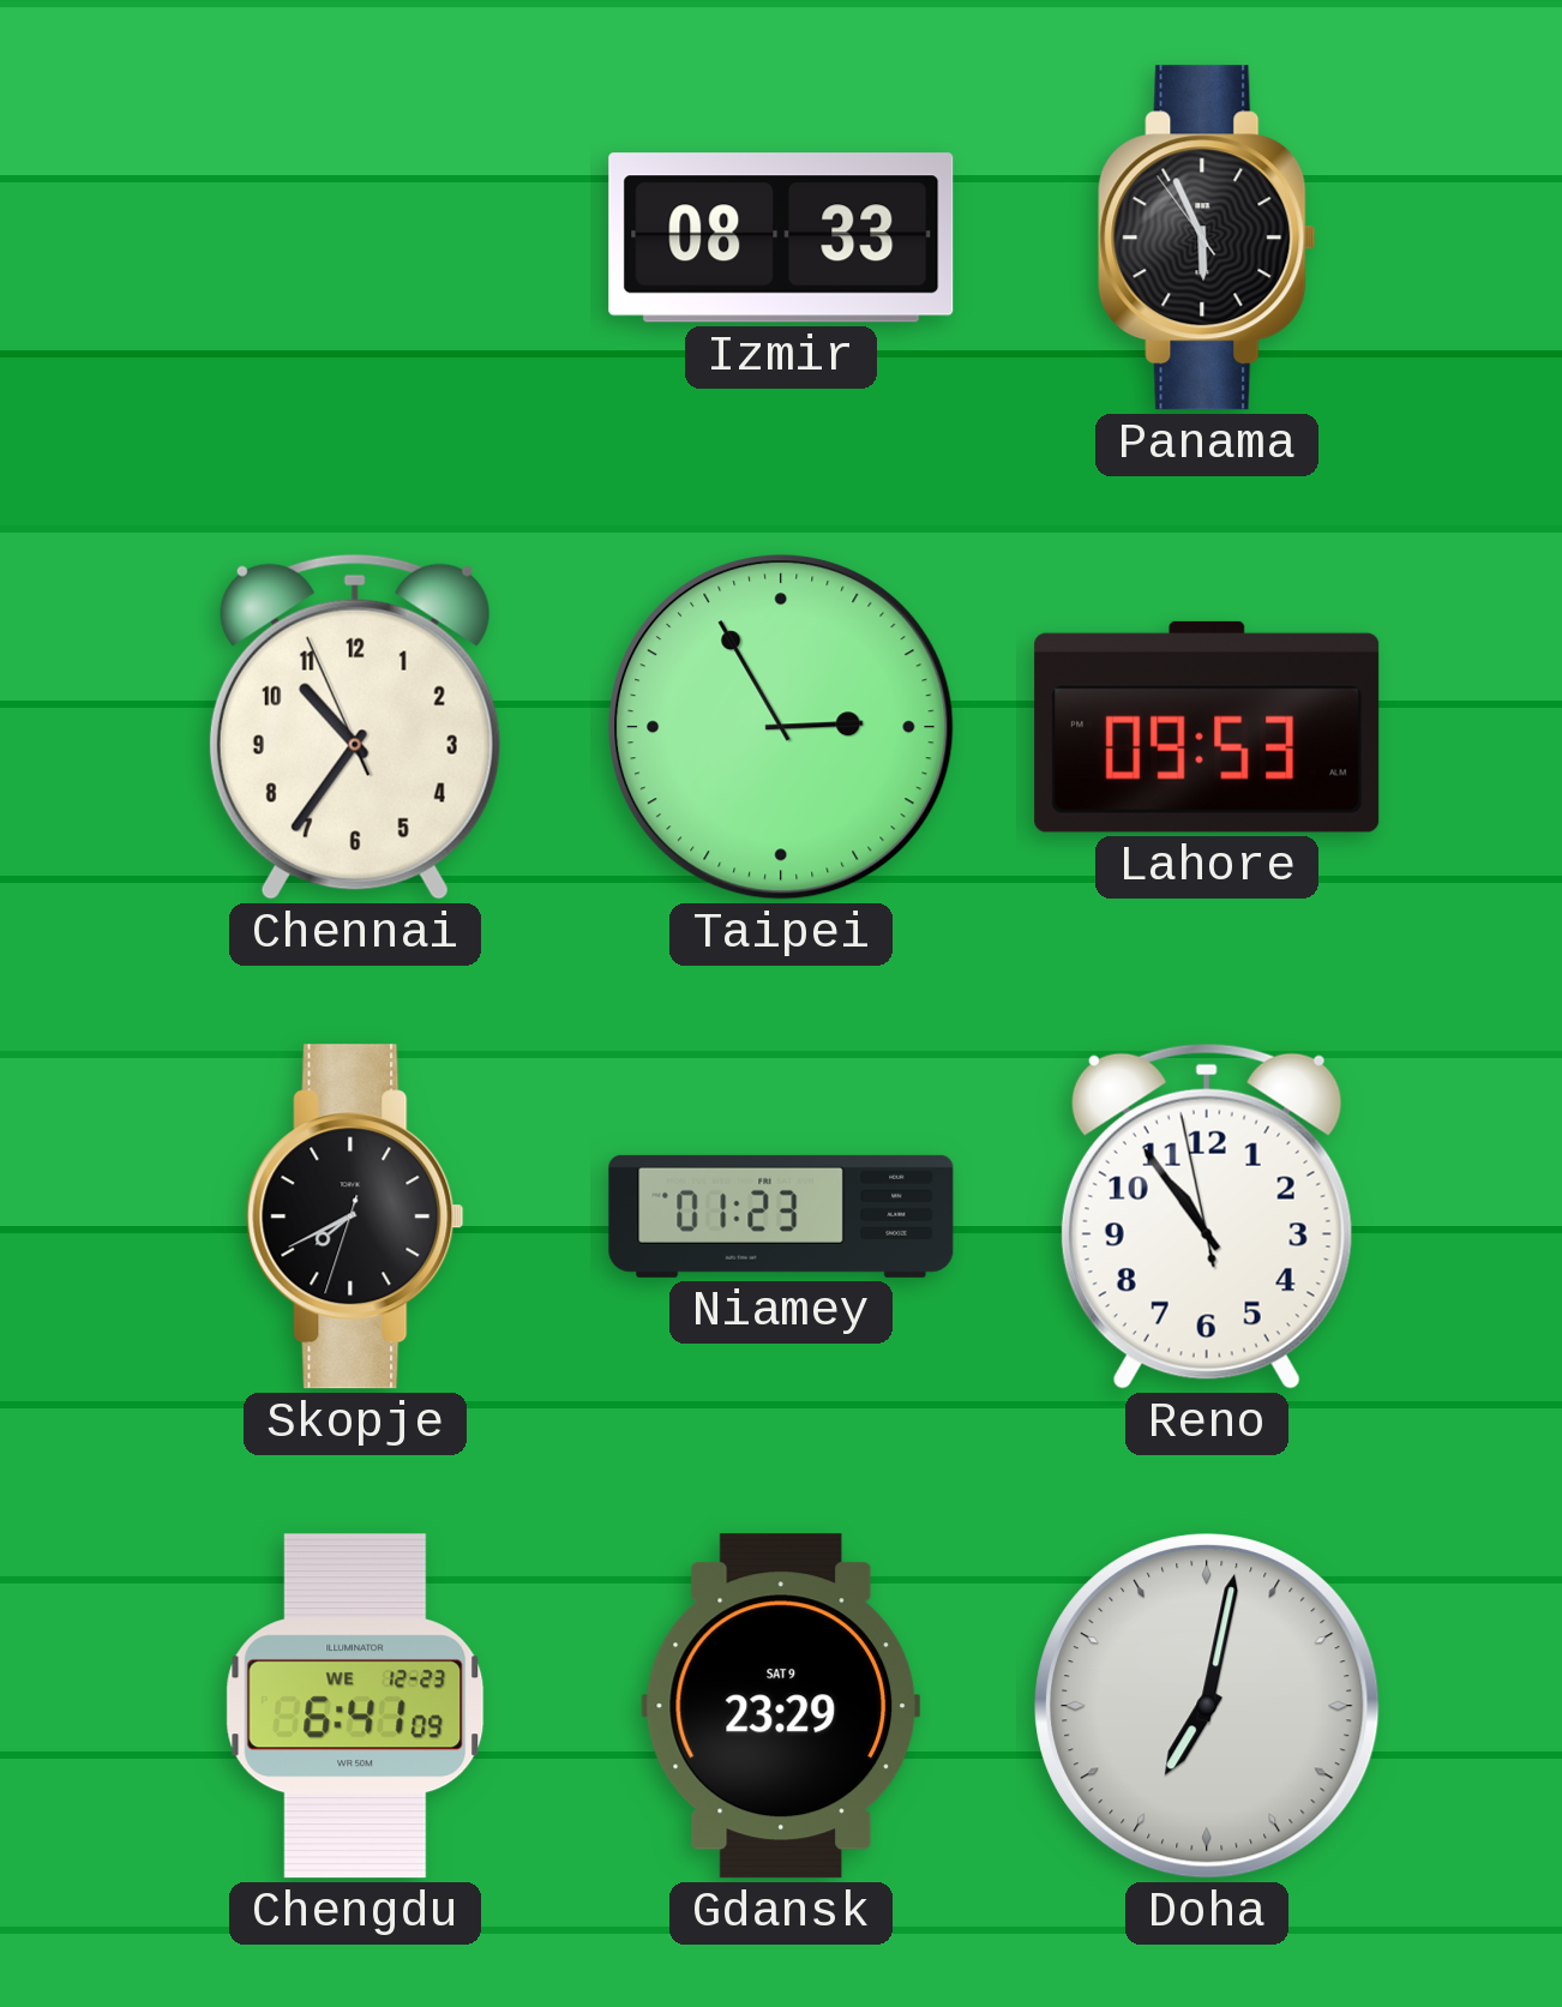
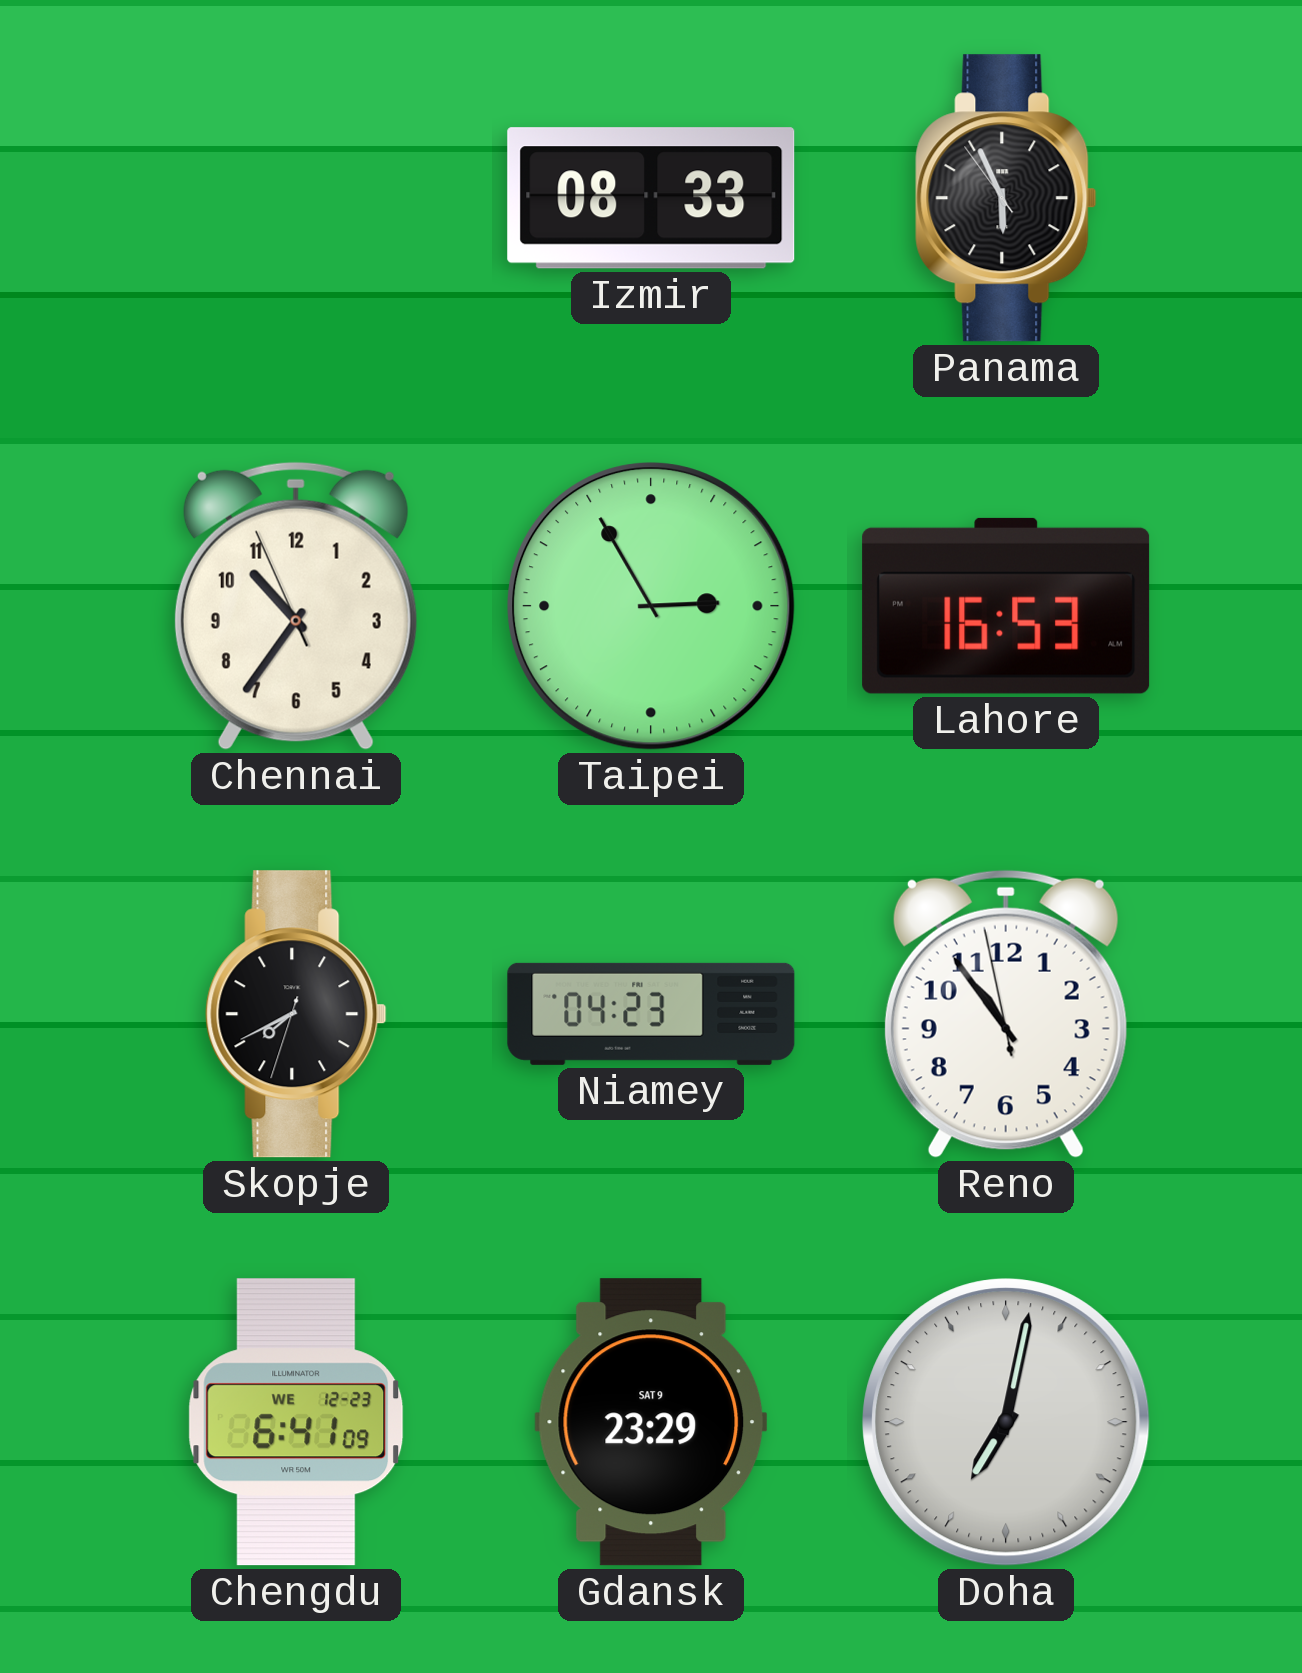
Lahore: 09:53 -> 16:53
Niamey: 01:23 -> 04:23
